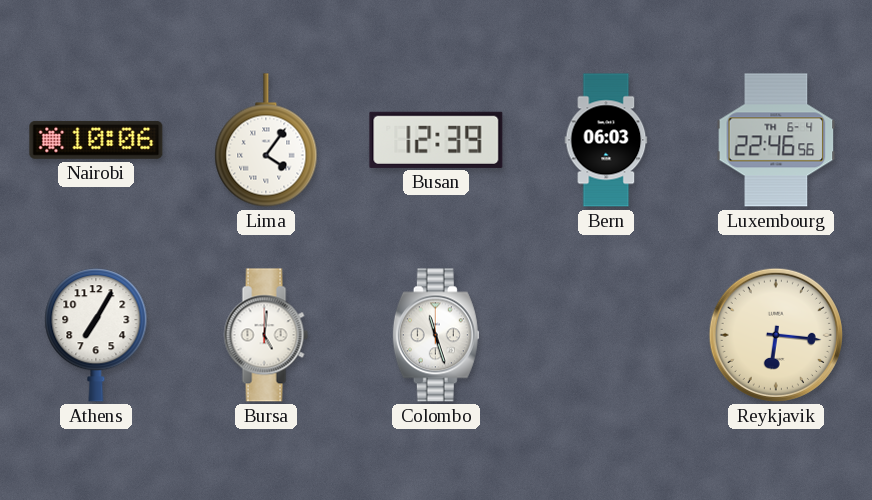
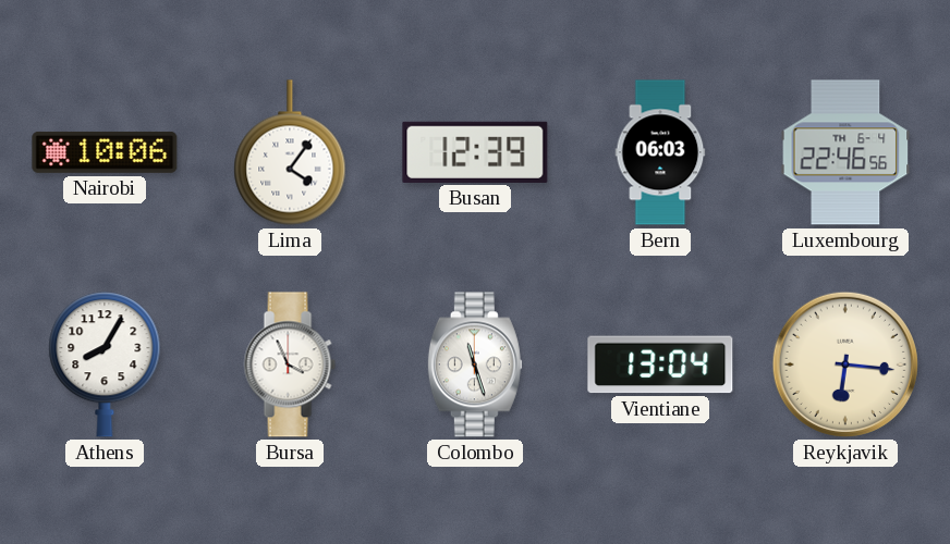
Athens: 7:05 -> 8:05
Bursa: 5:01 -> 3:56
Vientiane: none -> 13:04
